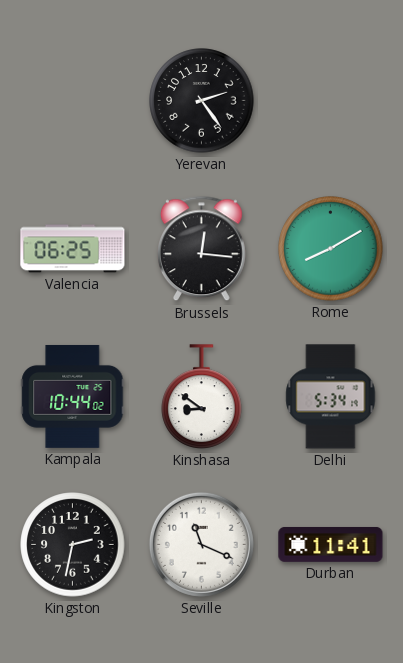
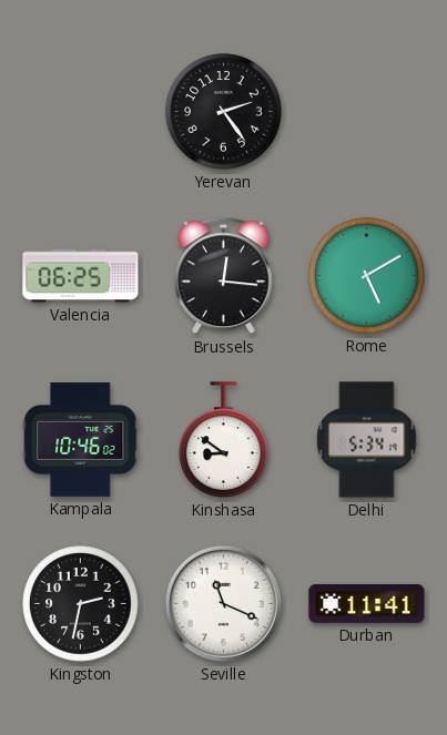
Rome: 8:10 -> 5:10
Kampala: 10:44 -> 10:46
